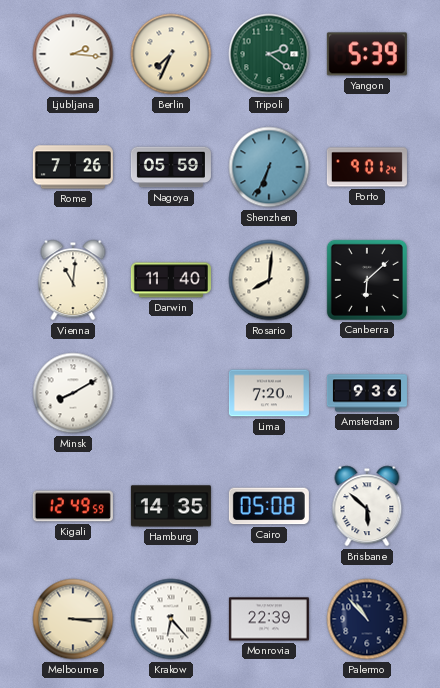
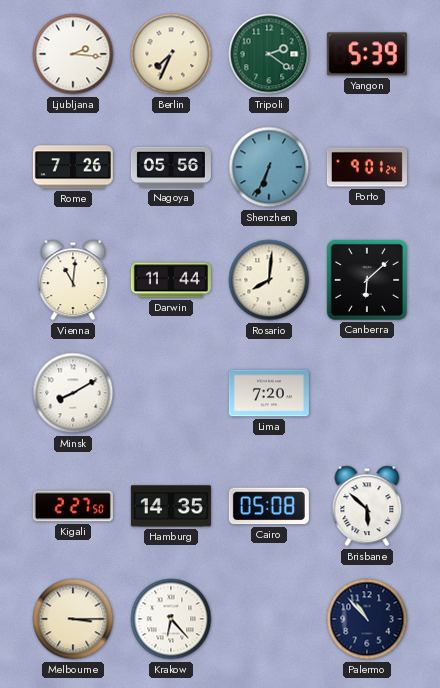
Nagoya: 05:59 -> 05:56
Darwin: 11:40 -> 11:44
Amsterdam: 9:36 -> none
Kigali: 12:49 -> 2:27
Monrovia: 22:39 -> none
